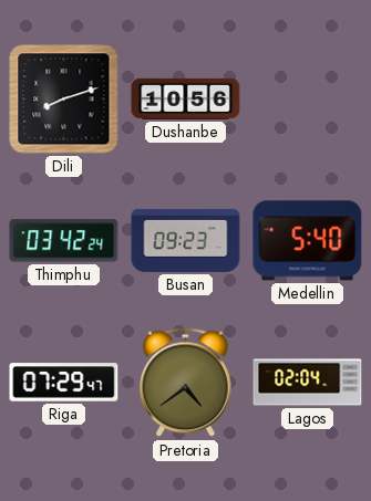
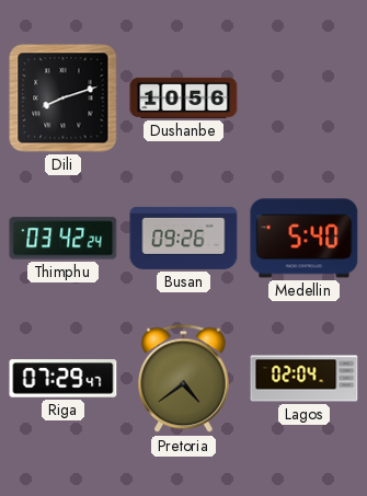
Busan: 09:23 -> 09:26
